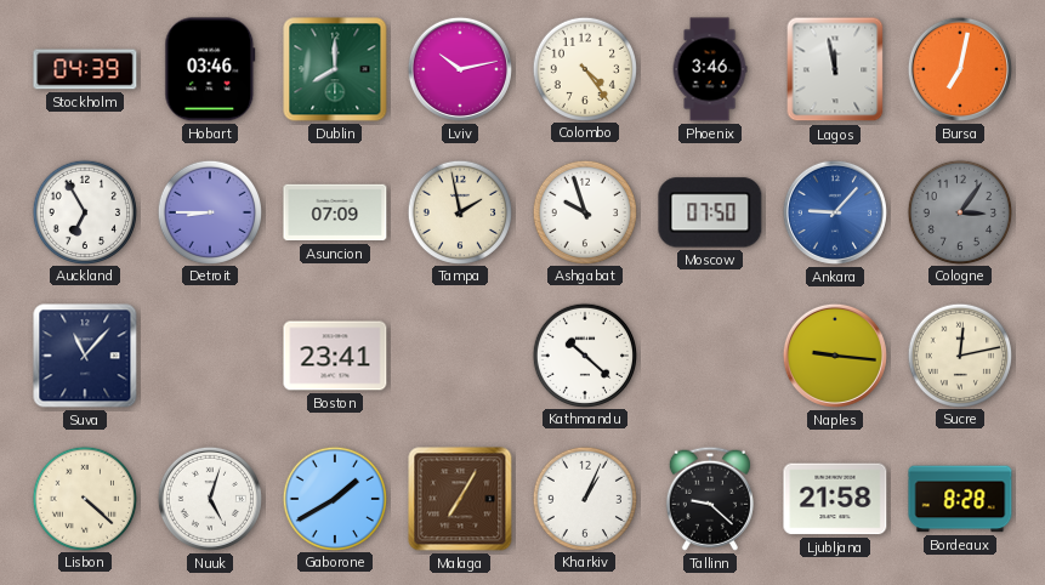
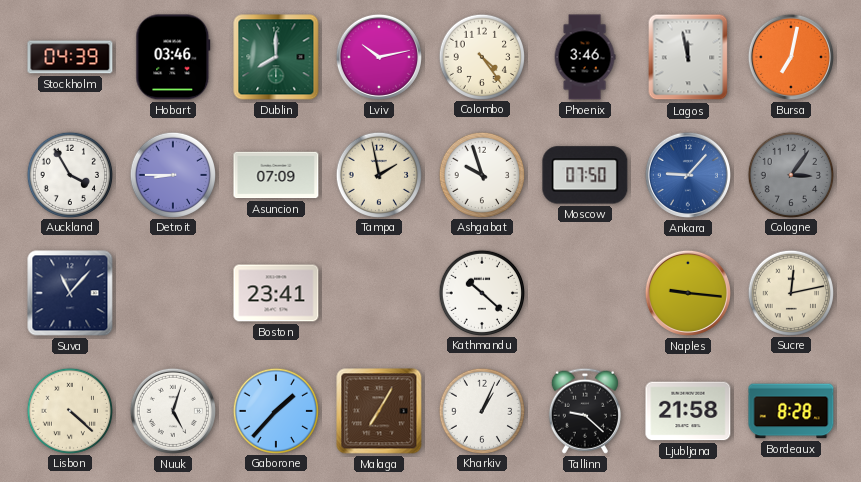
Auckland: 6:55 -> 3:55
Gaborone: 1:40 -> 1:37
